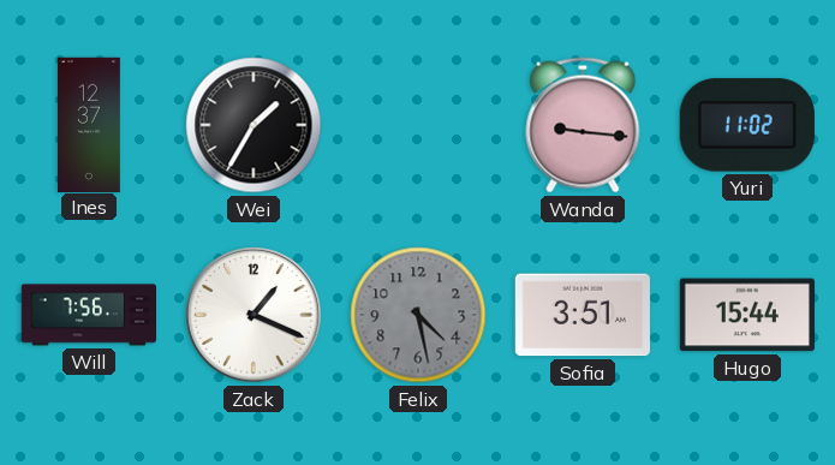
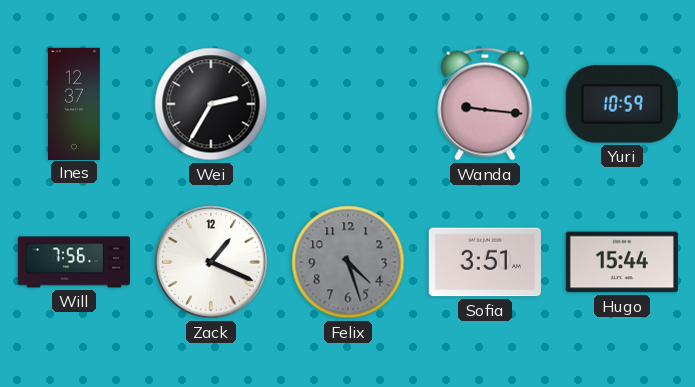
Wei: 1:35 -> 2:35
Yuri: 11:02 -> 10:59
Felix: 4:28 -> 4:27
